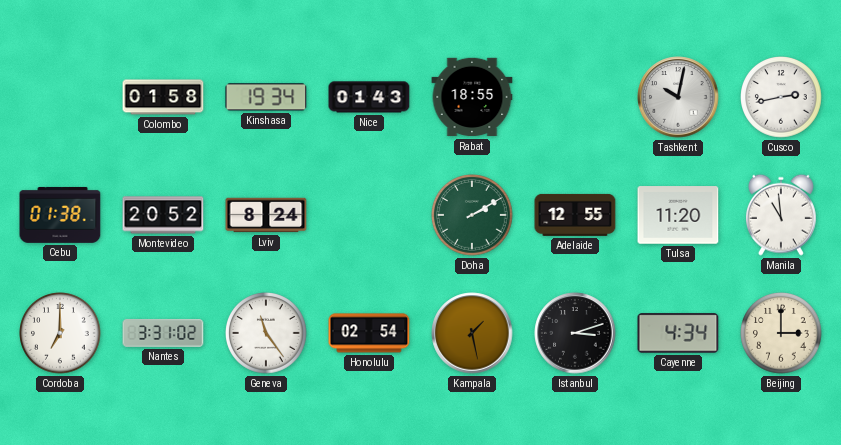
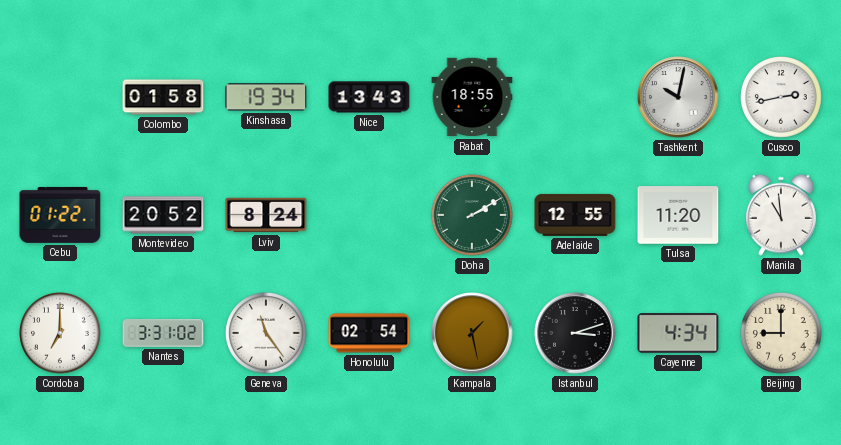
Nice: 01:43 -> 13:43
Cebu: 01:38 -> 01:22
Beijing: 3:00 -> 9:00
